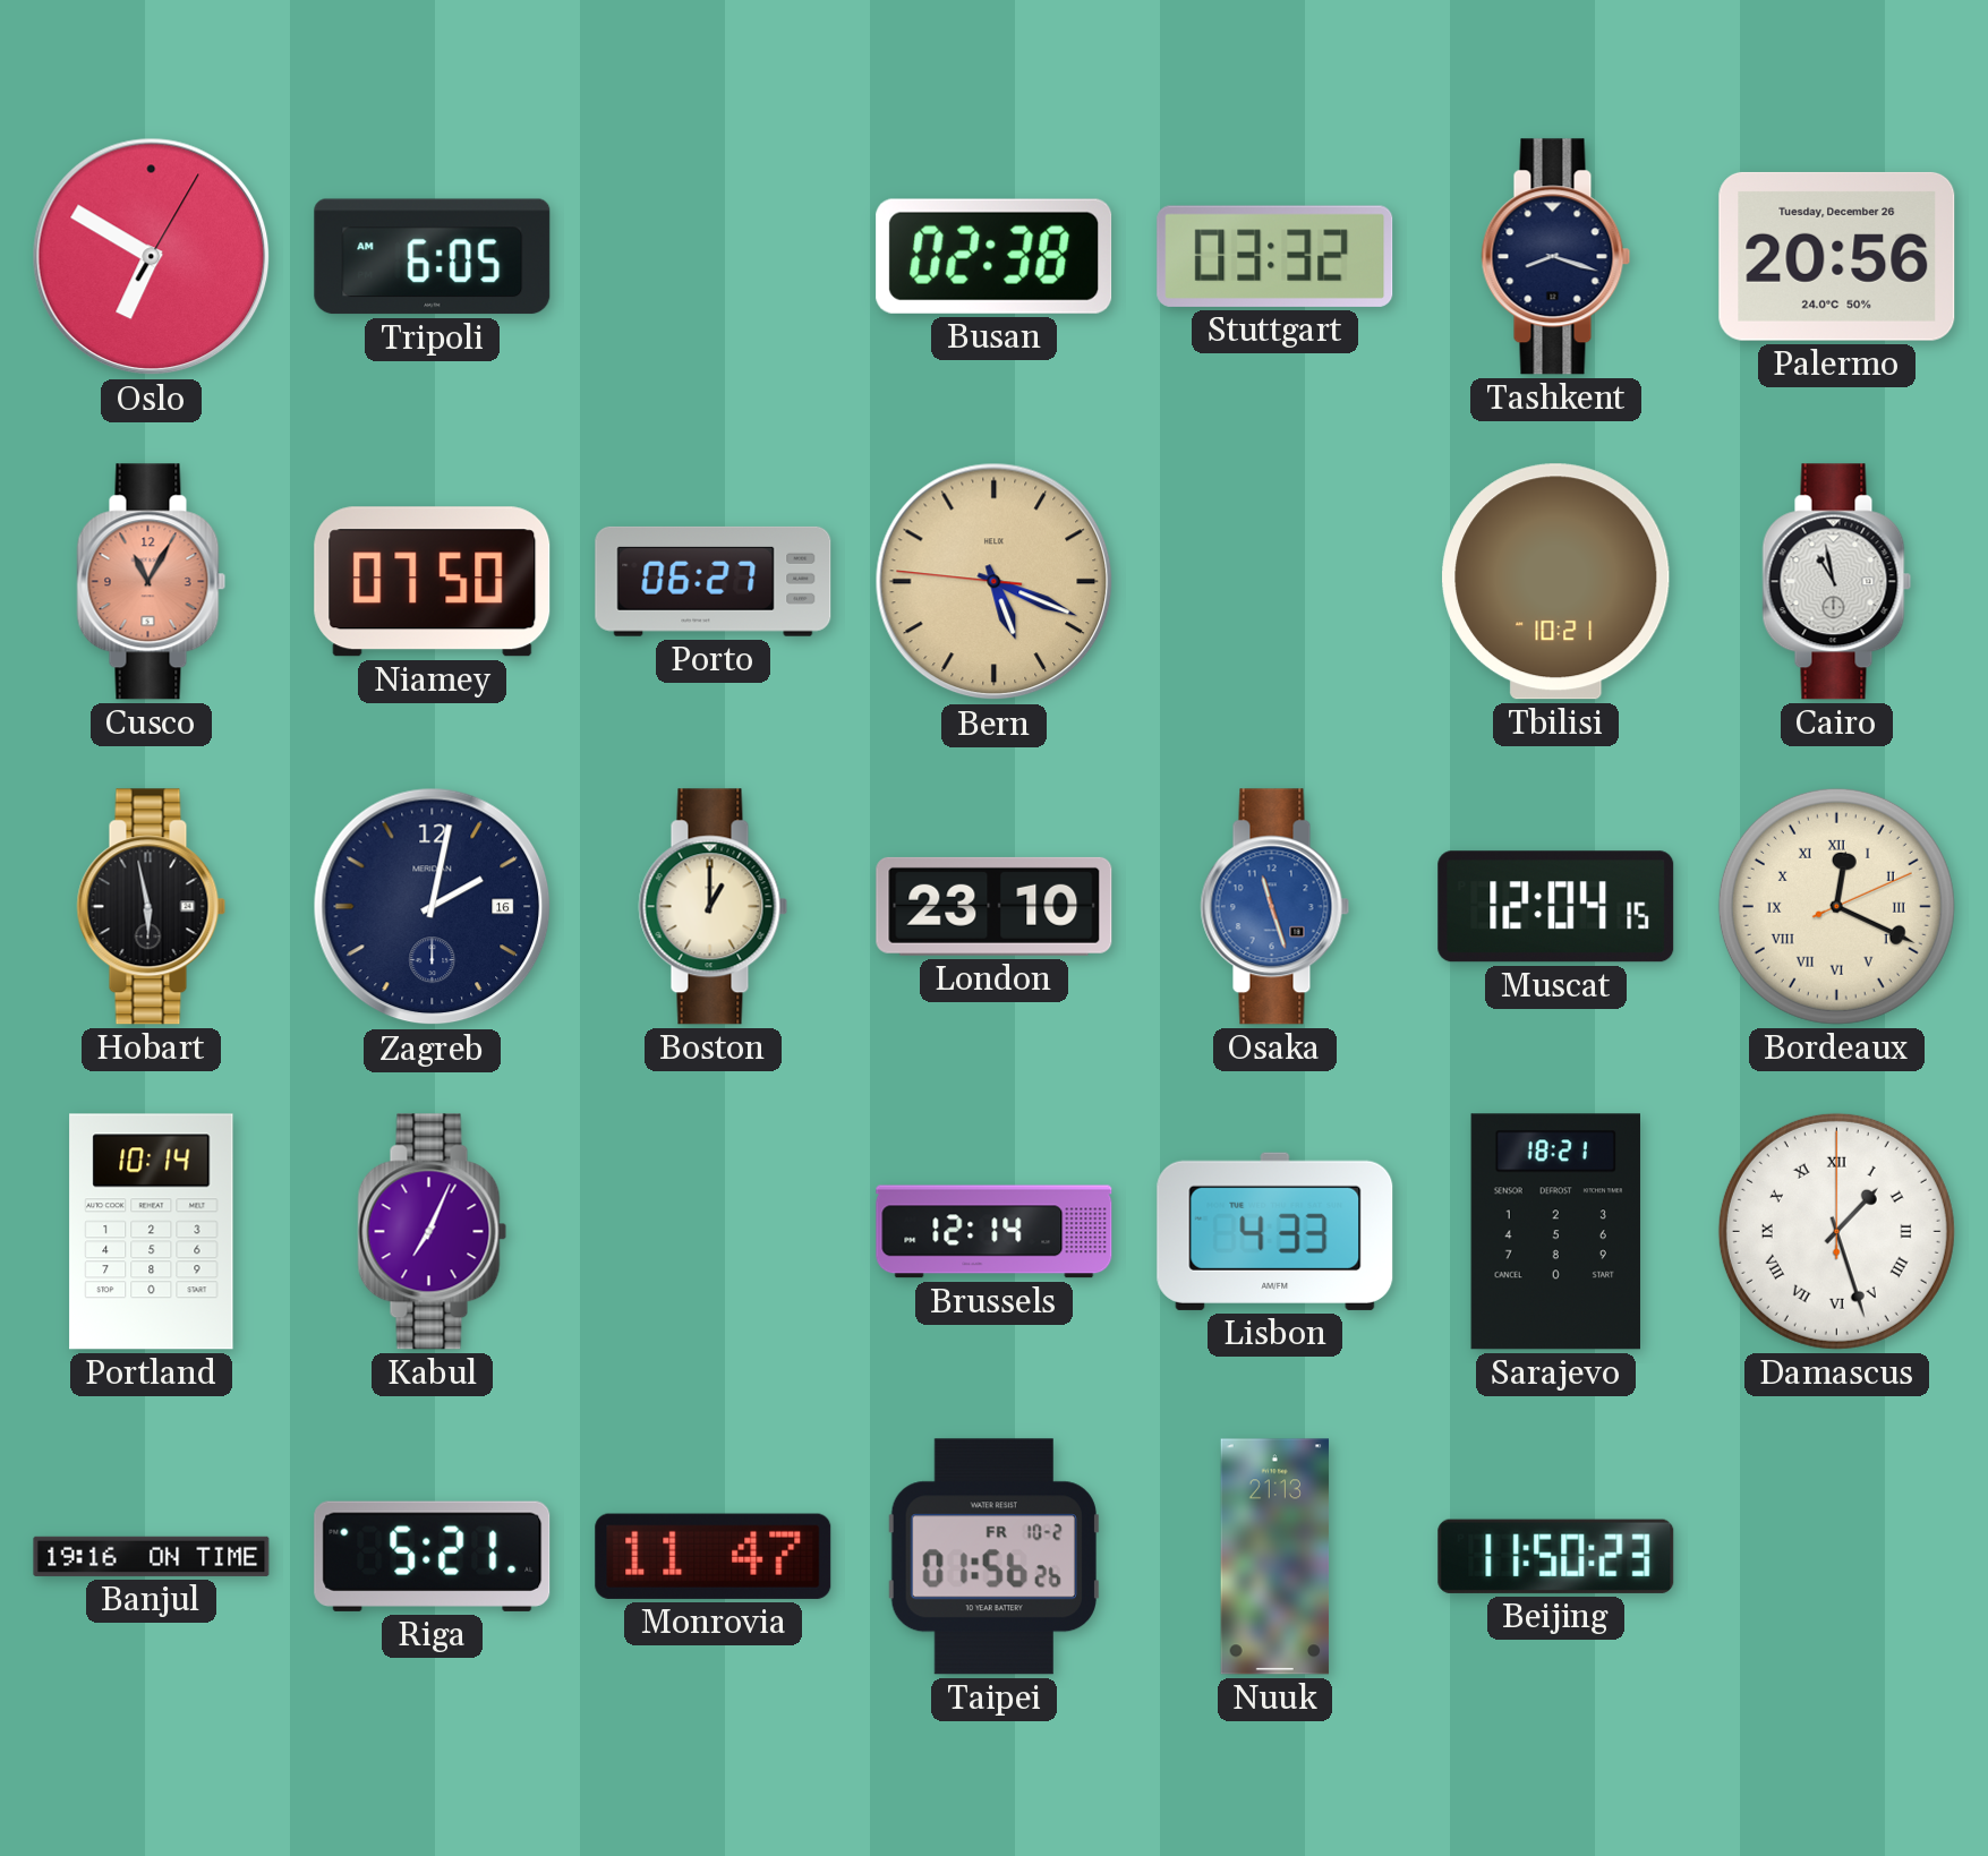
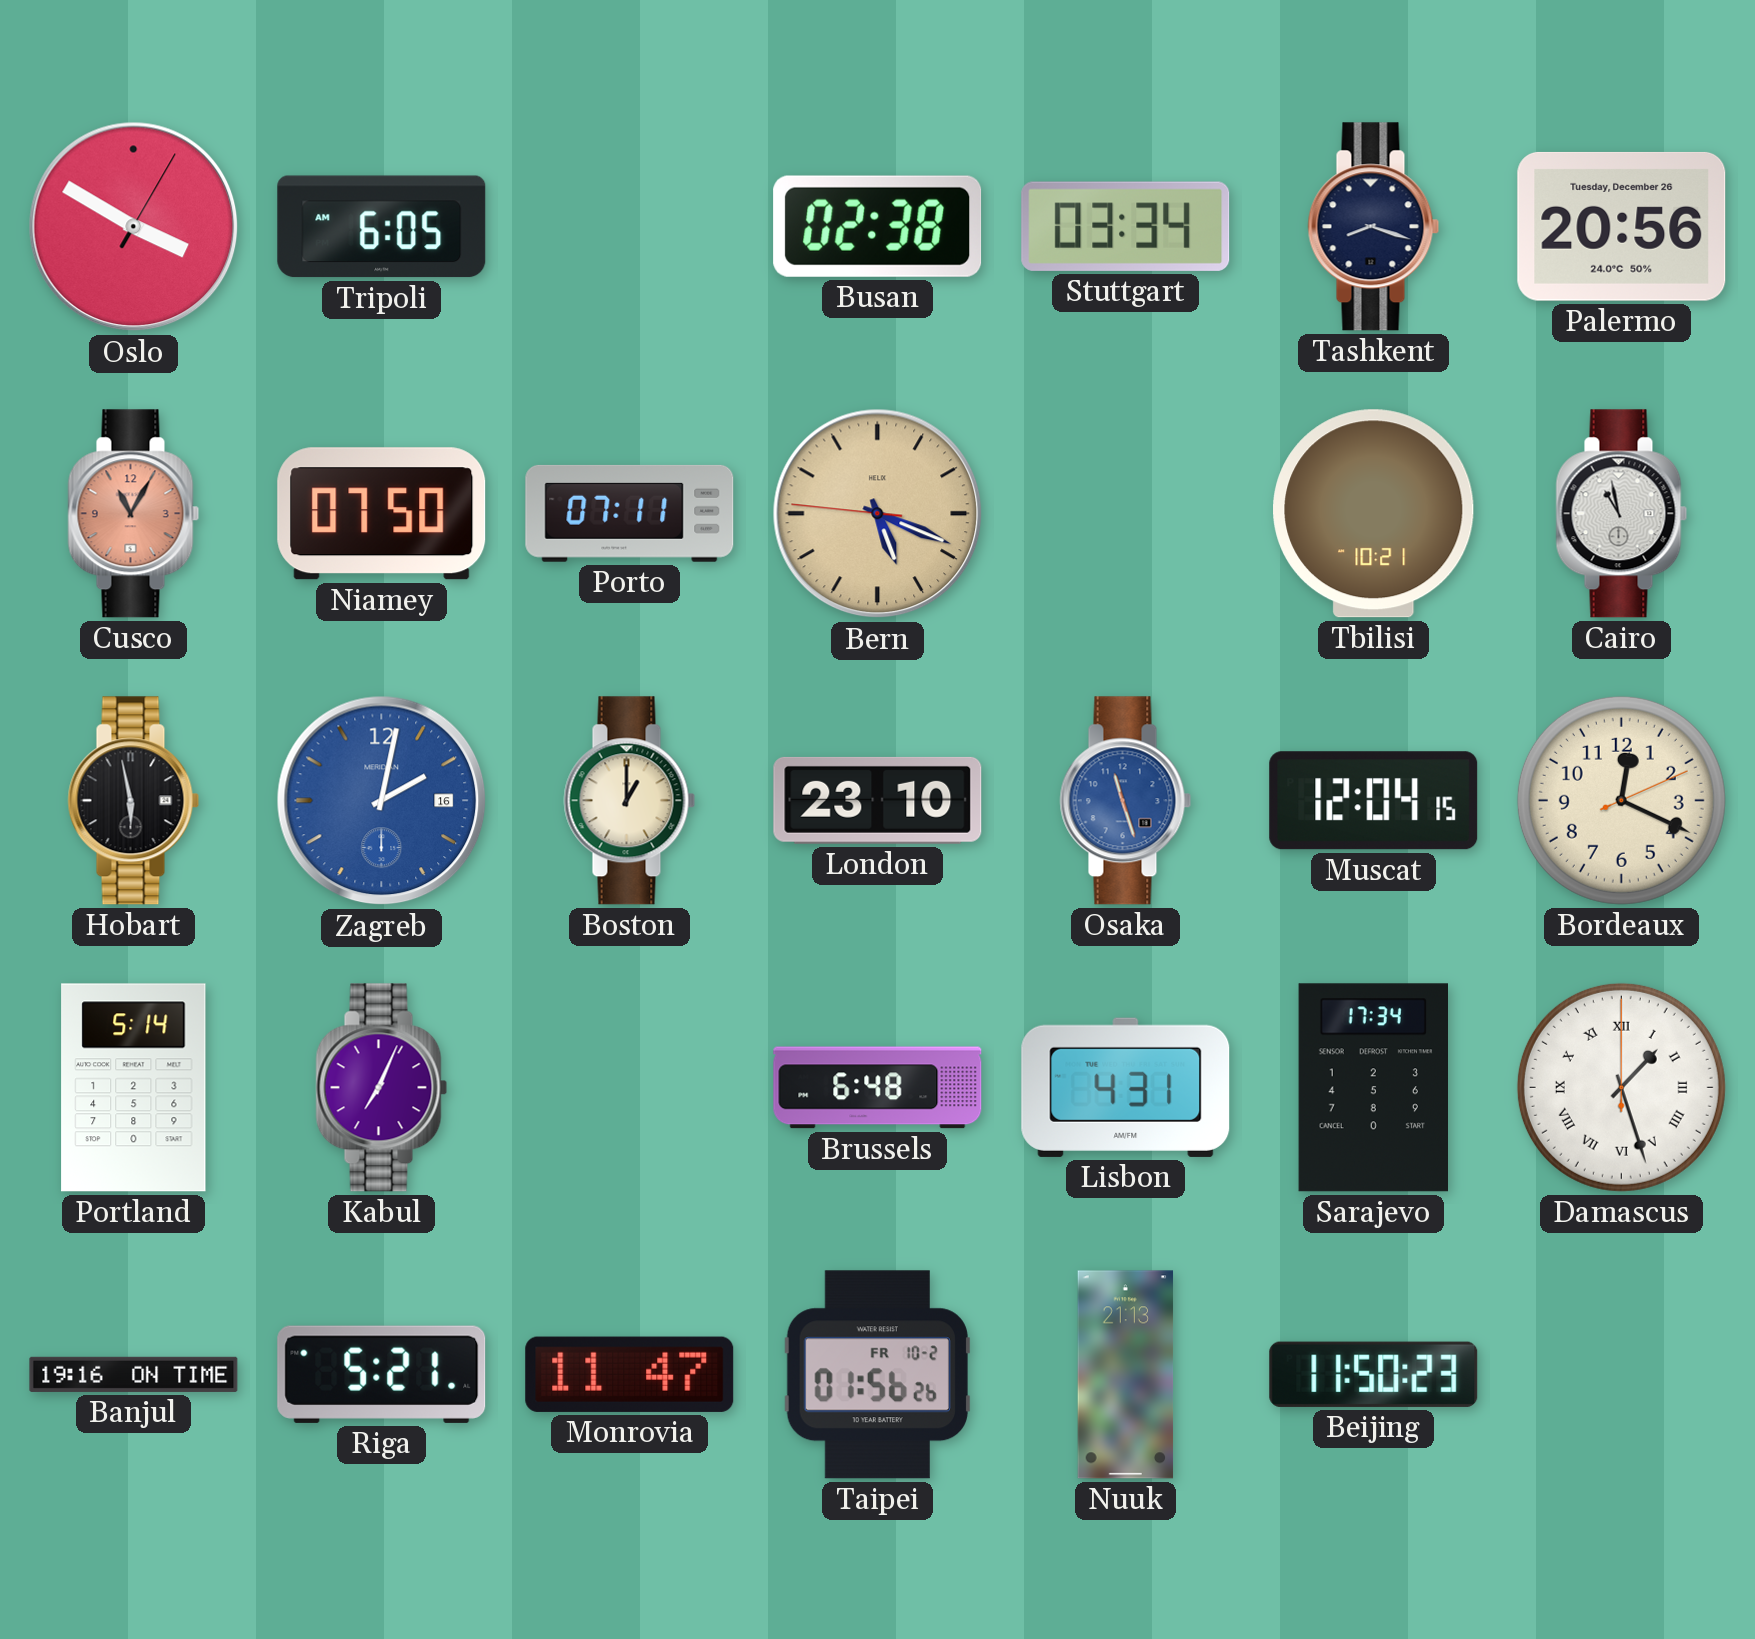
Oslo: 6:50 -> 3:50
Stuttgart: 03:32 -> 03:34
Porto: 06:27 -> 07:11
Zagreb dial: navy -> blue
Bordeaux numerals: Roman -> Arabic
Portland: 10:14 -> 5:14
Brussels: 12:14 -> 6:48
Lisbon: 4:33 -> 4:31
Sarajevo: 18:21 -> 17:34
